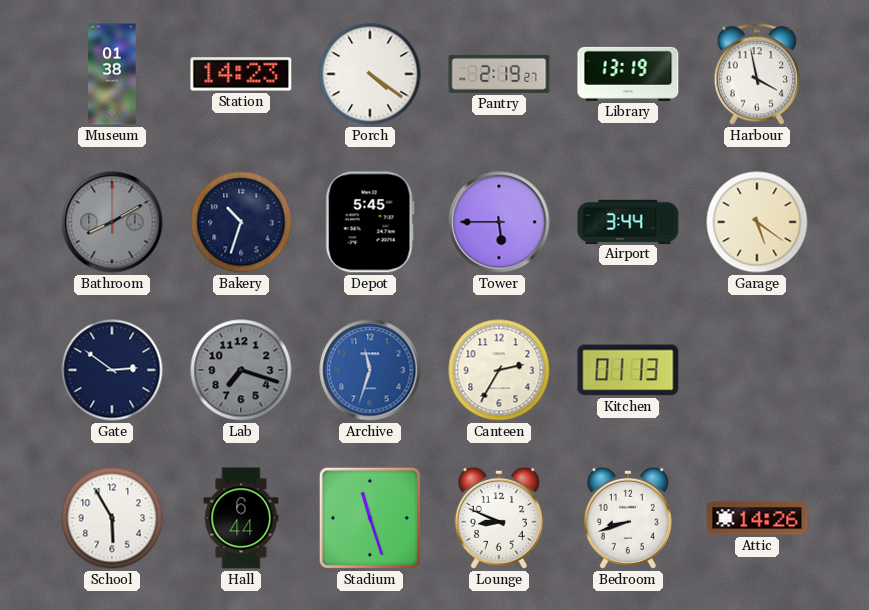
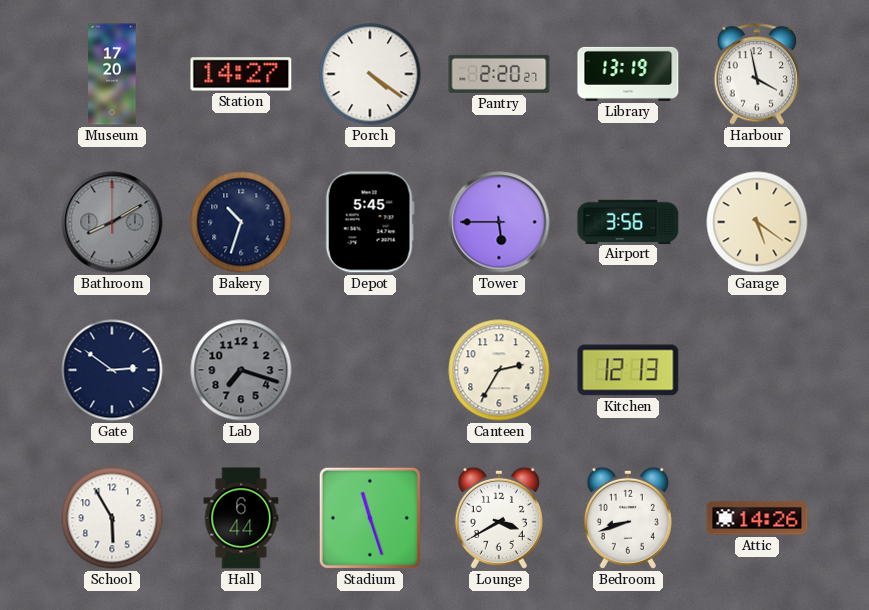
Museum: 01:38 -> 17:20
Station: 14:23 -> 14:27
Pantry: 2:19 -> 2:20
Airport: 3:44 -> 3:56
Archive: 11:33 -> none
Kitchen: 01:13 -> 12:13
Lounge: 8:49 -> 3:40
